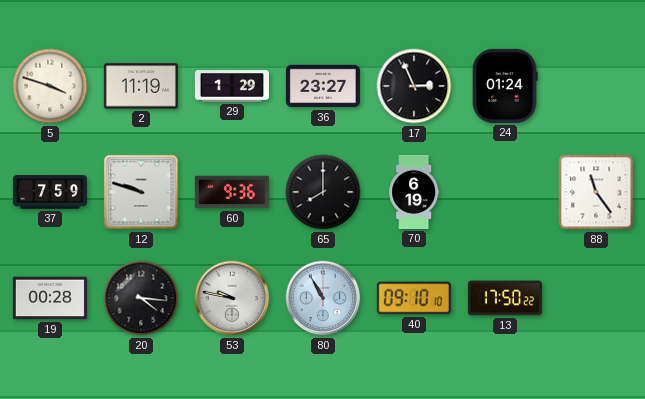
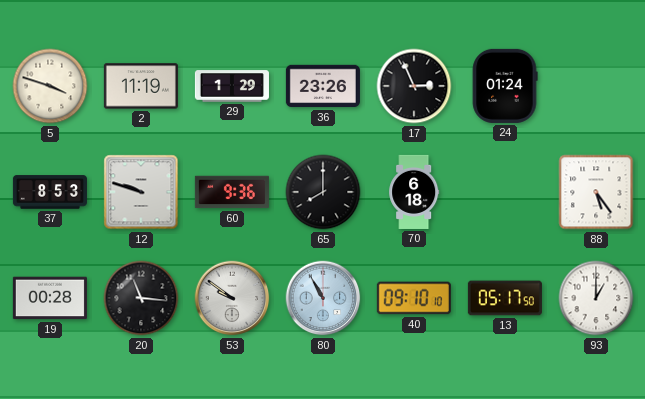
36: 23:27 -> 23:26
37: 7:59 -> 8:53
70: 6:19 -> 6:18
88: 11:24 -> 5:24
20: 4:16 -> 11:16
53: 9:47 -> 9:51
13: 17:50 -> 05:17
93: none -> 1:00
